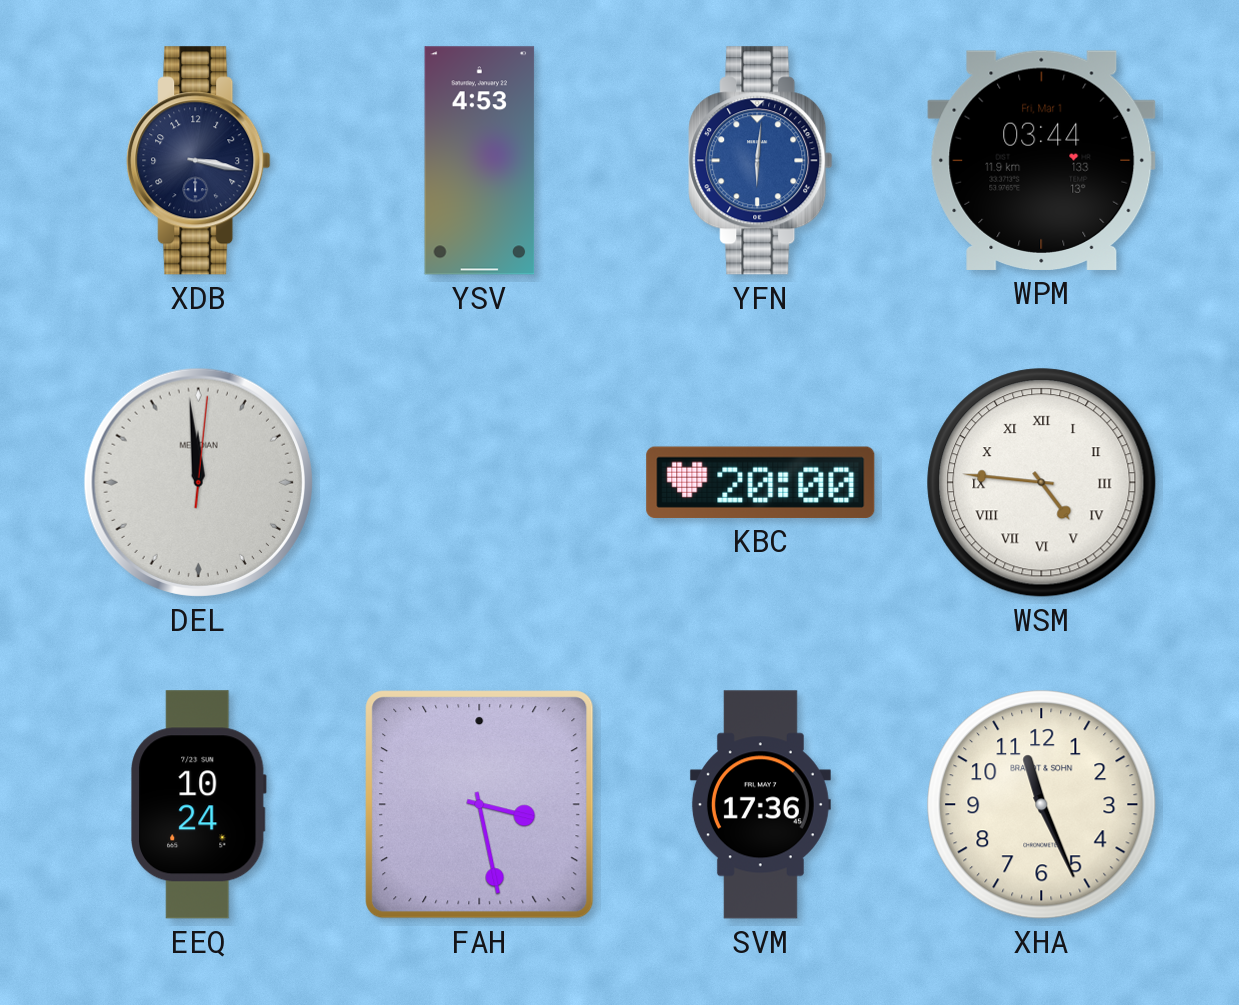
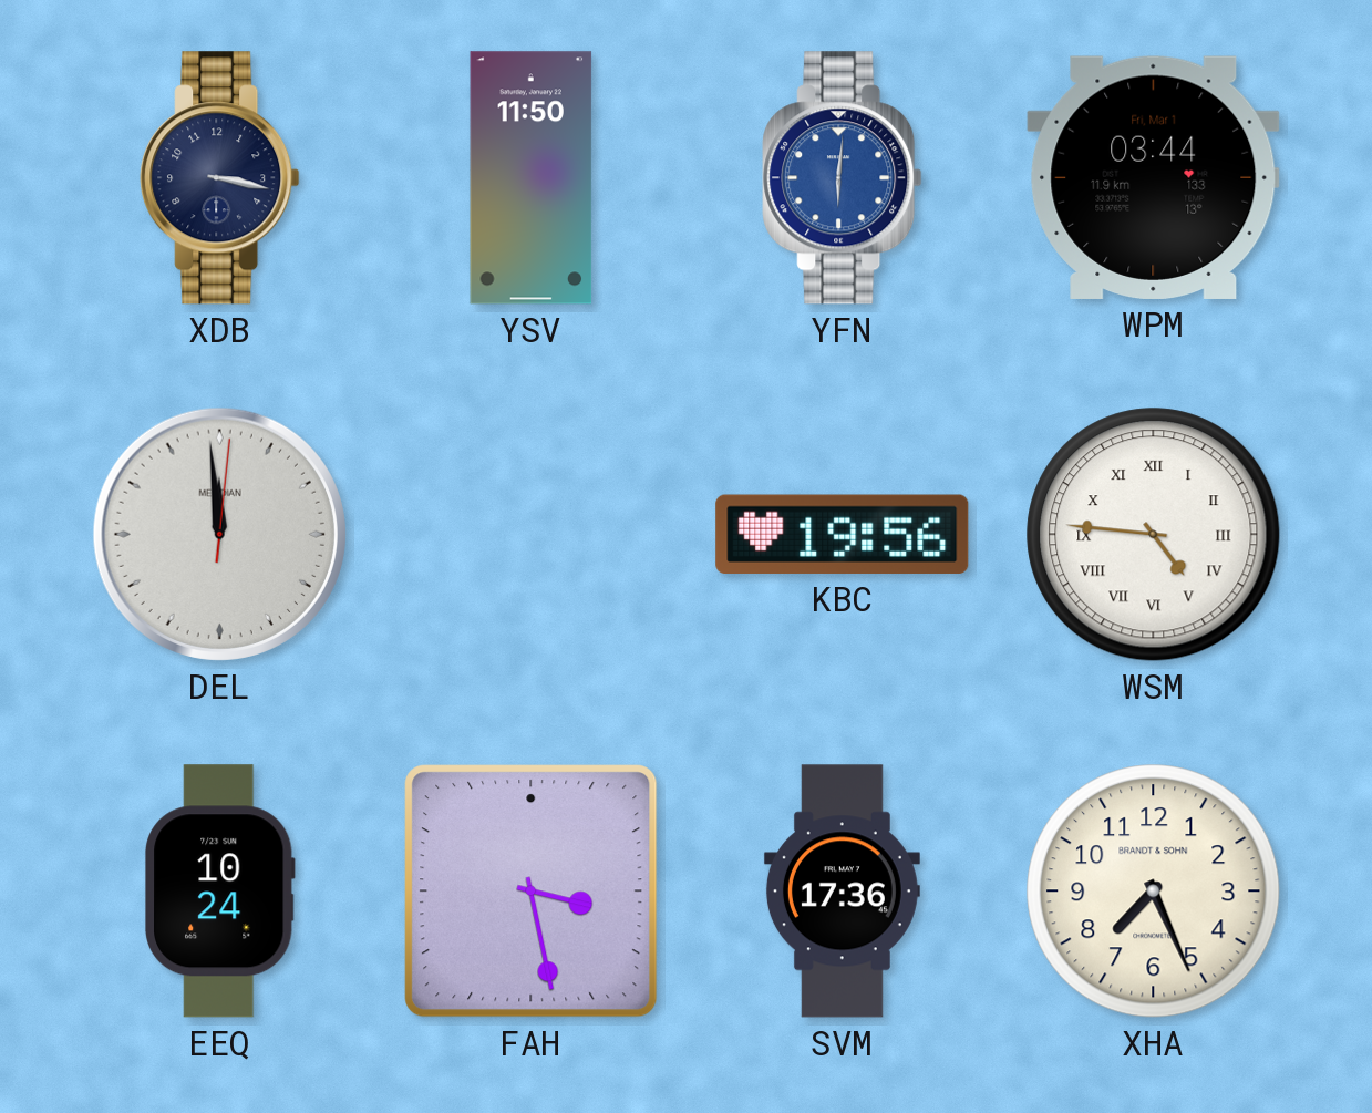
YSV: 4:53 -> 11:50
KBC: 20:00 -> 19:56
XHA: 11:26 -> 7:26
